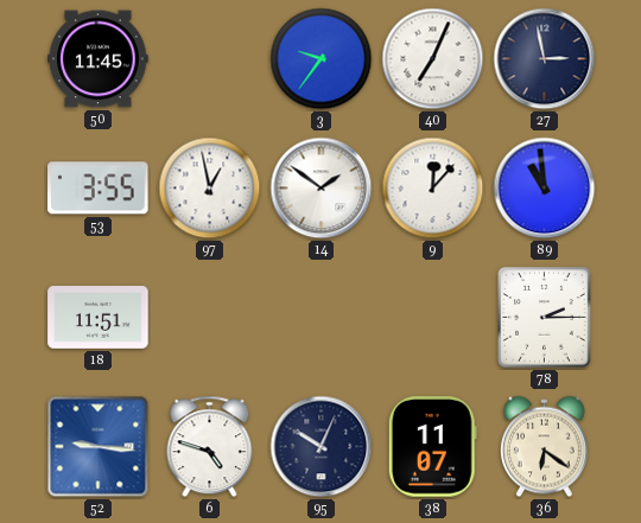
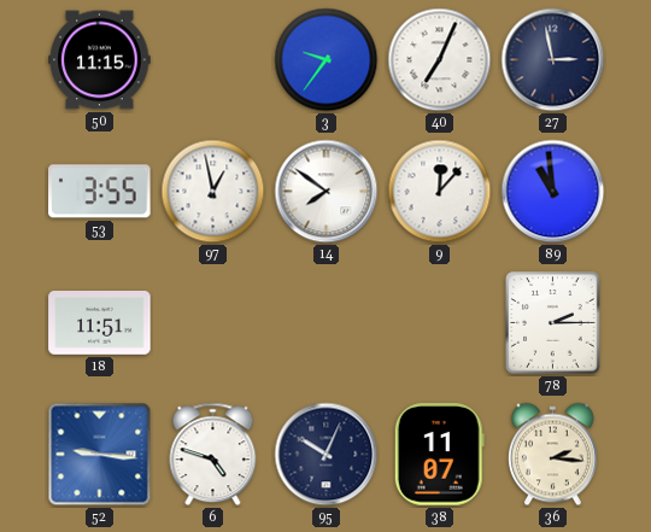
50: 11:45 -> 11:15
14: 1:51 -> 7:51
36: 6:21 -> 2:16
